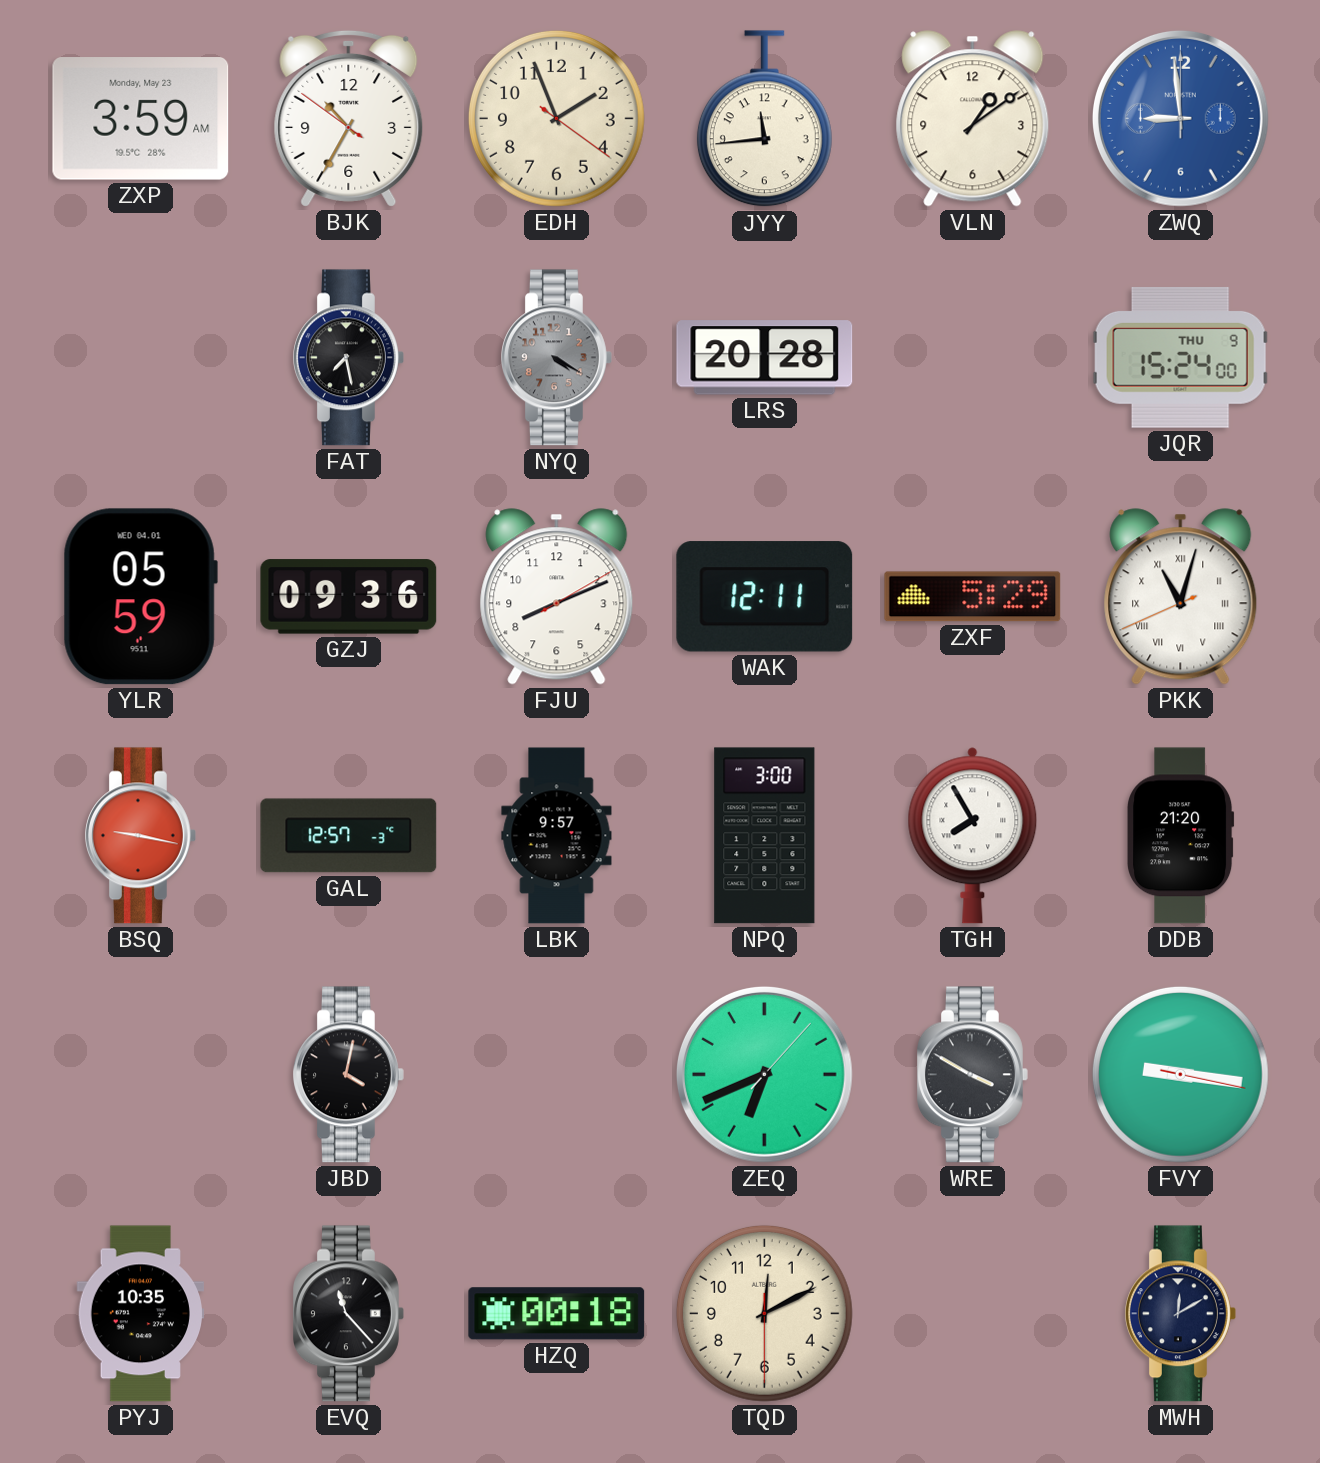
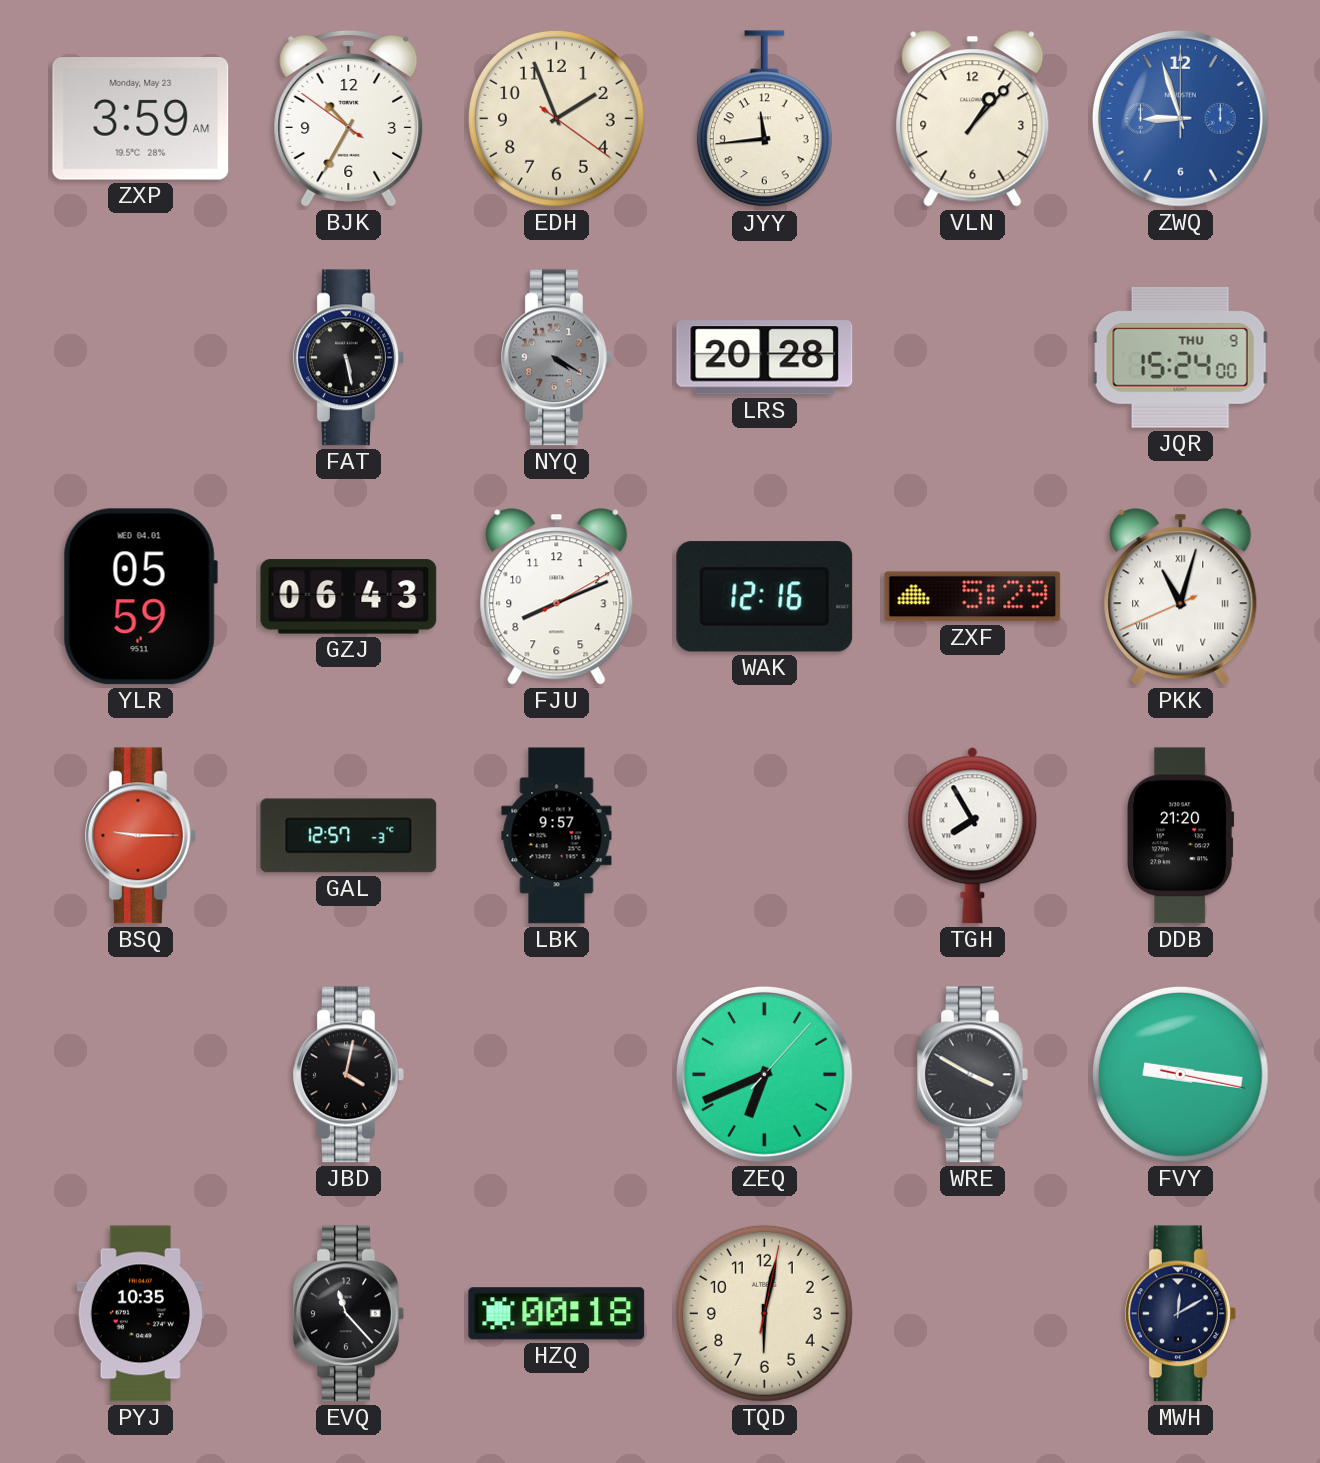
VLN: 1:09 -> 1:07
ZWQ: 8:59 -> 8:57
FAT: 7:28 -> 5:28
GZJ: 09:36 -> 06:43
WAK: 12:11 -> 12:16
BSQ: 9:17 -> 9:15
NPQ: 3:00 -> none
TQD: 12:10 -> 6:02
